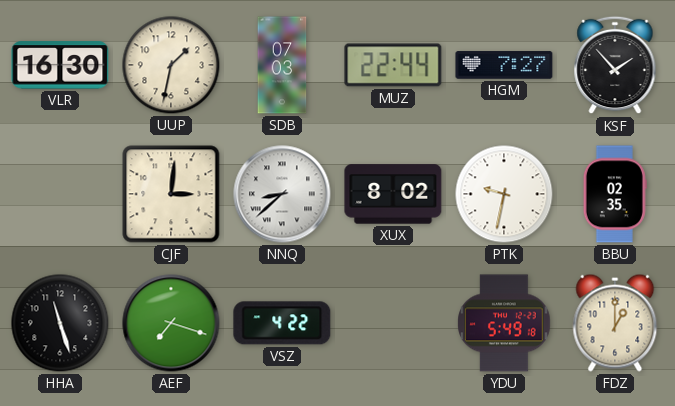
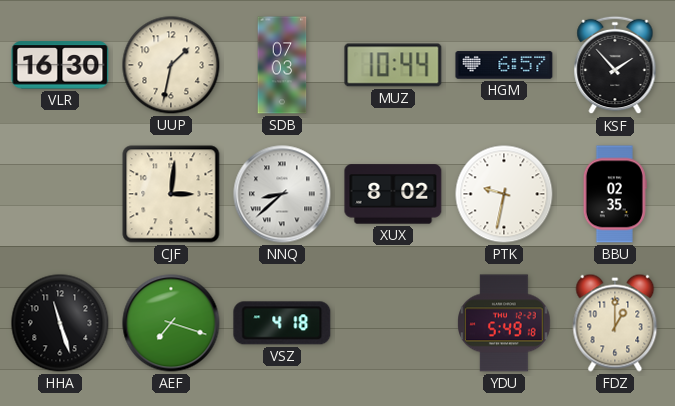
MUZ: 22:44 -> 10:44
HGM: 7:27 -> 6:57
VSZ: 4:22 -> 4:18
